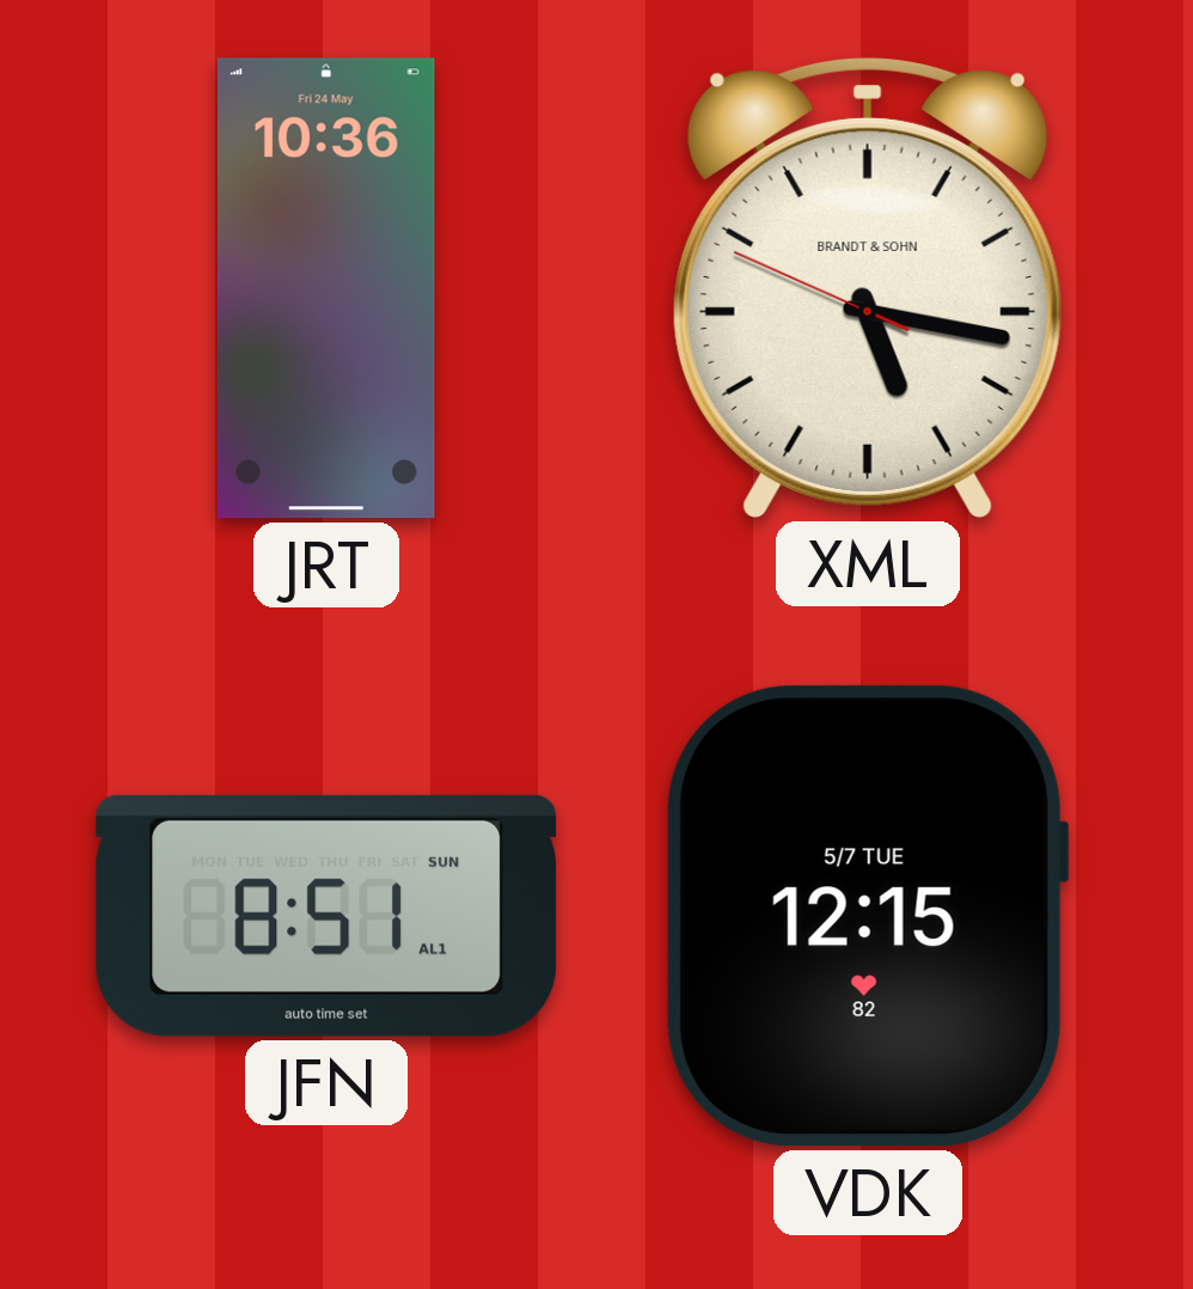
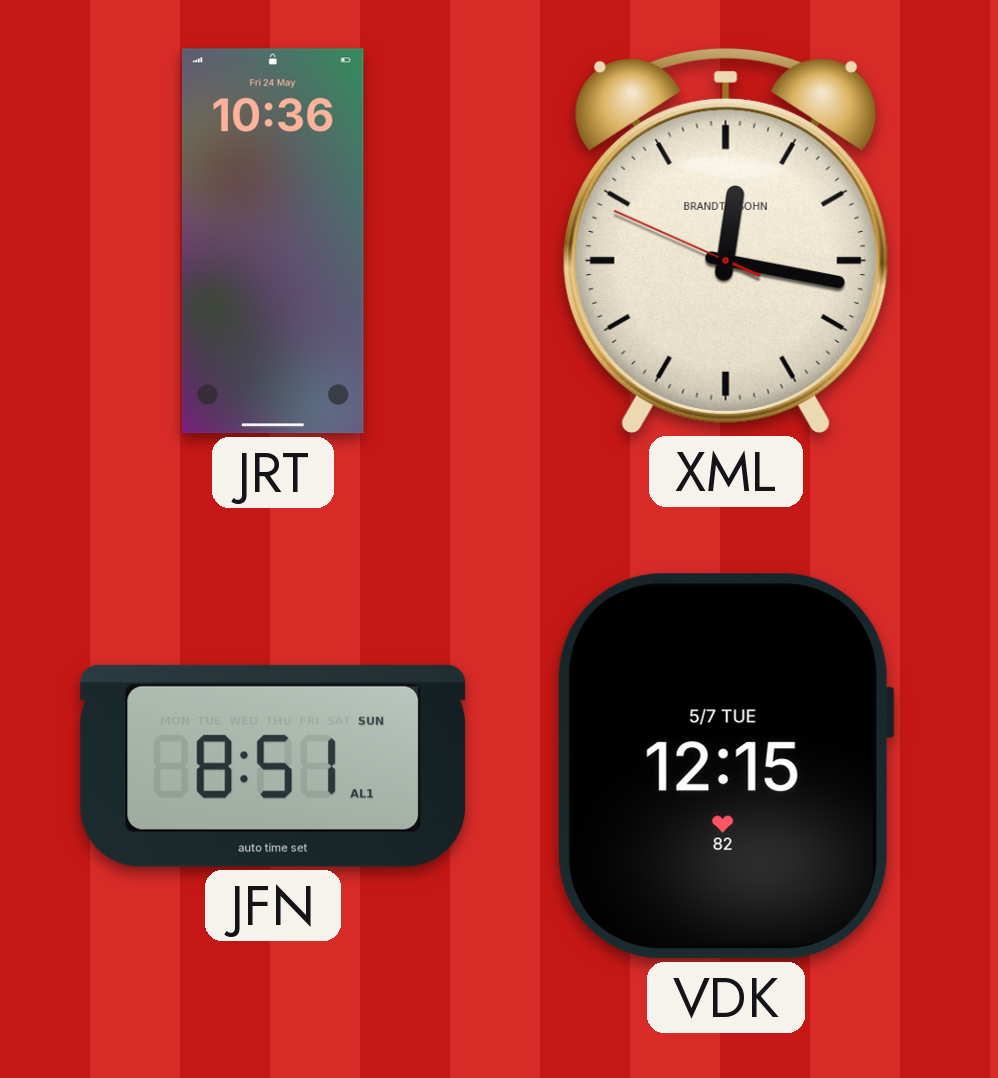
XML: 5:16 -> 12:16
